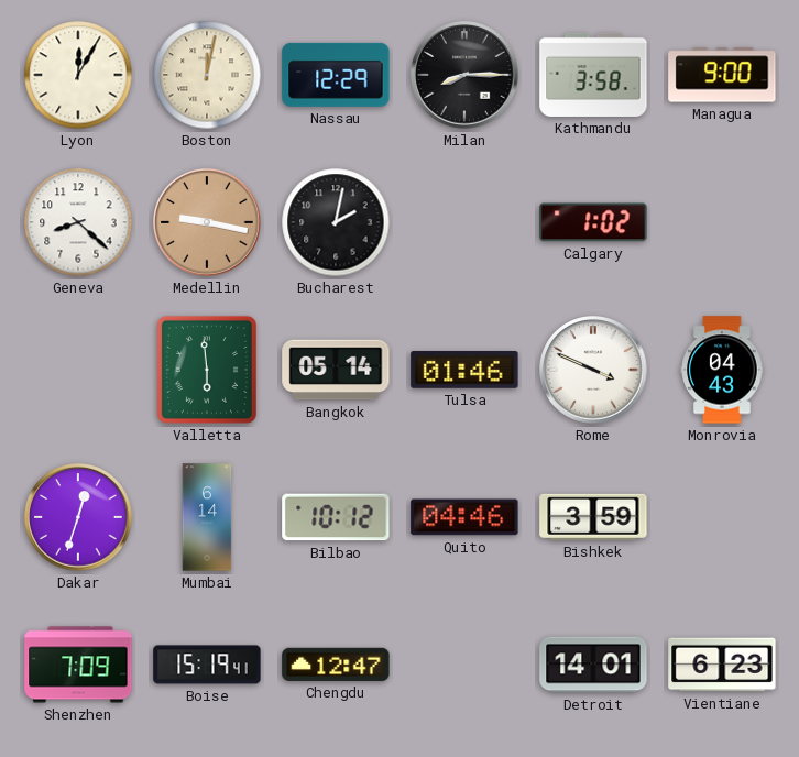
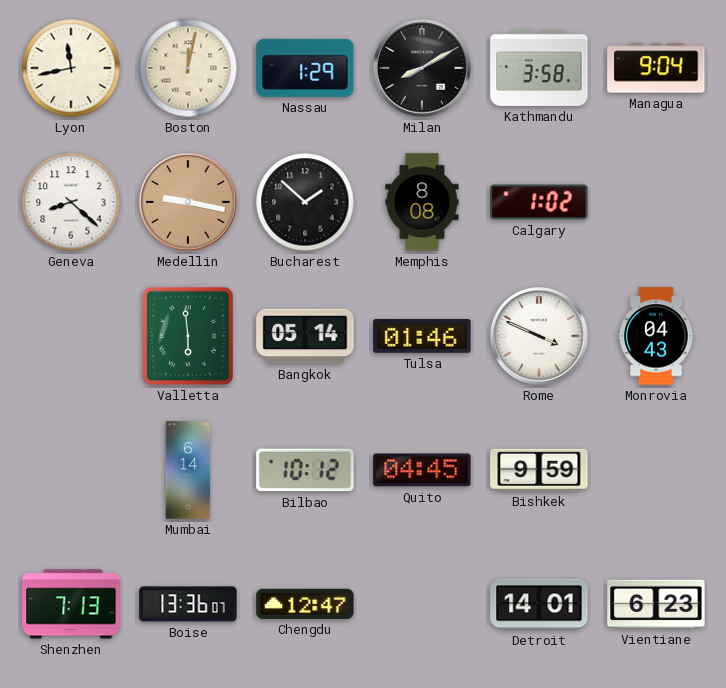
Lyon: 12:05 -> 11:43
Nassau: 12:29 -> 1:29
Milan: 8:15 -> 8:10
Managua: 9:00 -> 9:04
Bucharest: 2:02 -> 1:52
Memphis: none -> 8:08
Dakar: 12:33 -> none
Quito: 04:46 -> 04:45
Bishkek: 3:59 -> 9:59
Shenzhen: 7:09 -> 7:13
Boise: 15:19 -> 13:36
